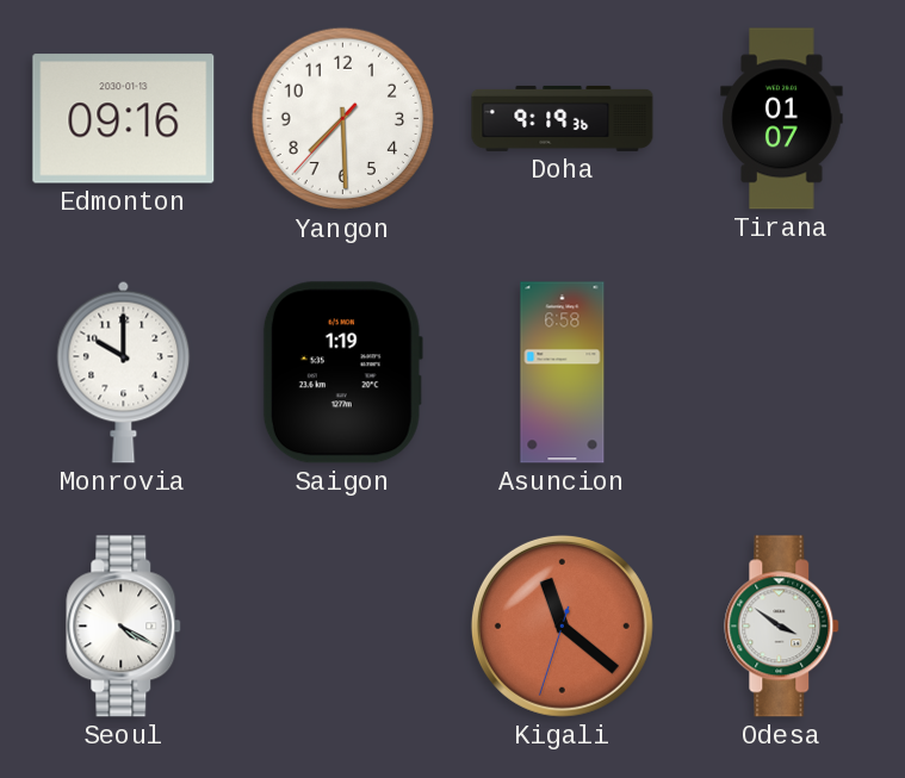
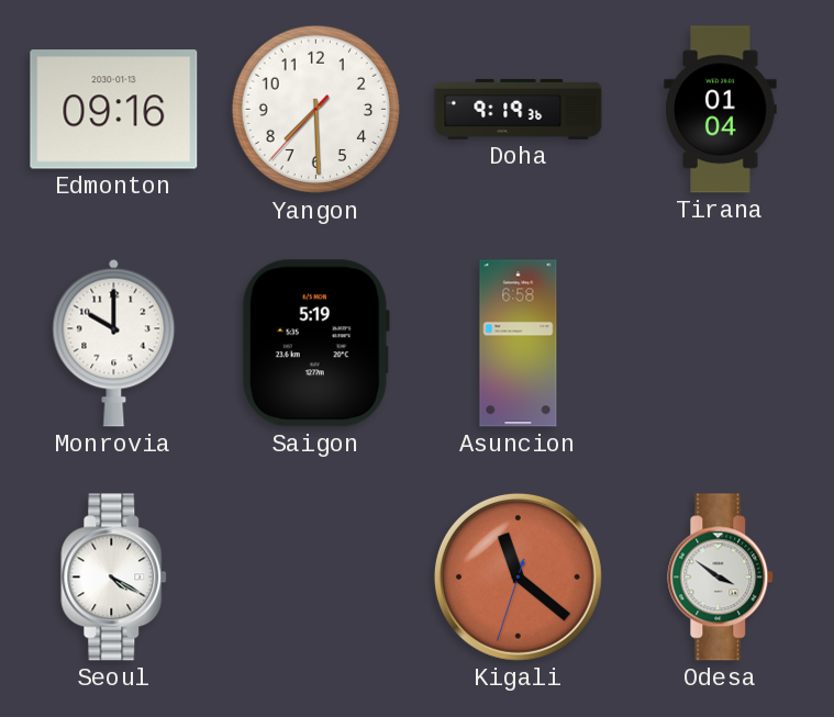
Tirana: 01:07 -> 01:04
Saigon: 1:19 -> 5:19
